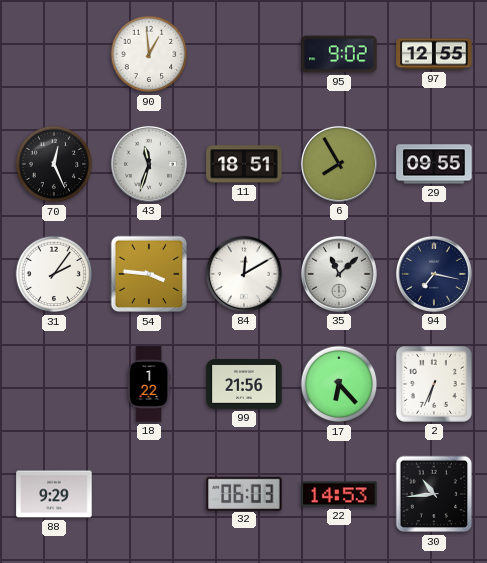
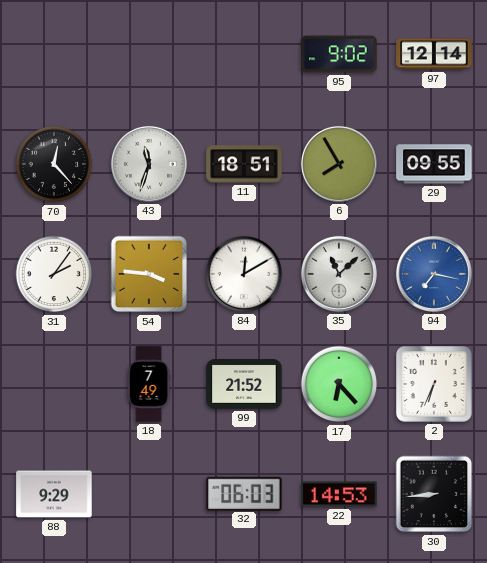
90: 12:59 -> none
97: 12:55 -> 12:14
70: 12:26 -> 12:23
94 dial: navy -> blue
18: 1:22 -> 7:49
99: 21:56 -> 21:52
30: 10:44 -> 8:44
